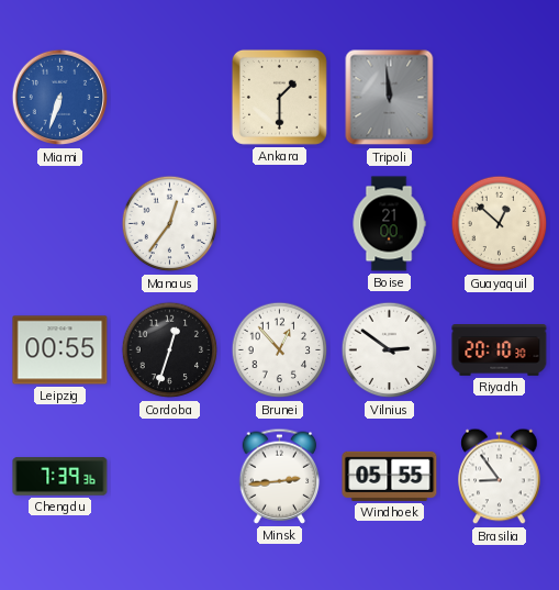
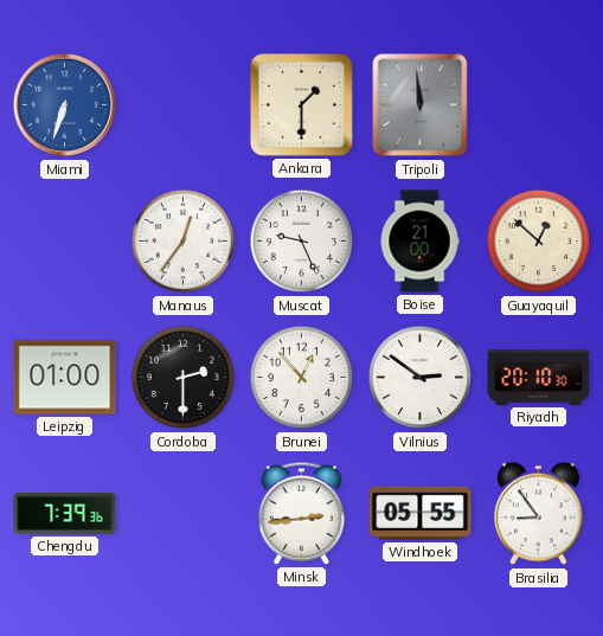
Muscat: none -> 9:26
Leipzig: 00:55 -> 01:00
Cordoba: 12:33 -> 2:30
